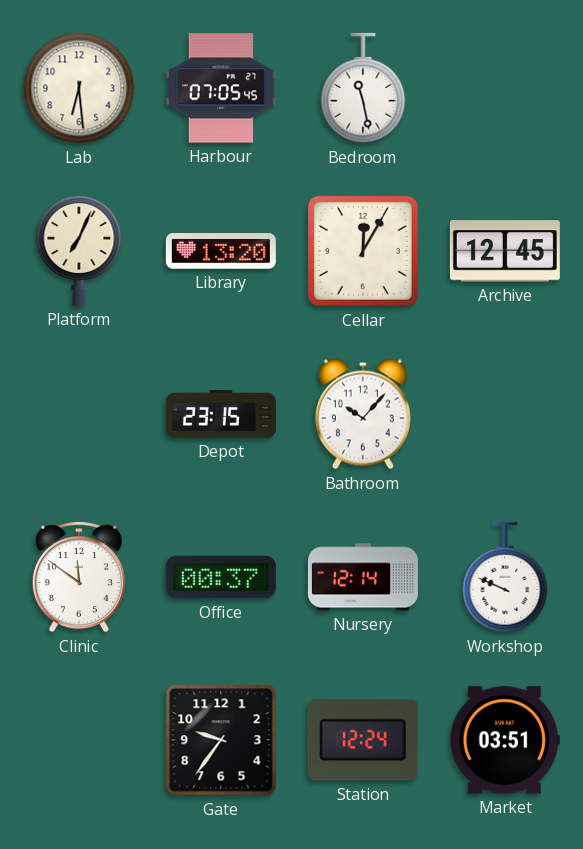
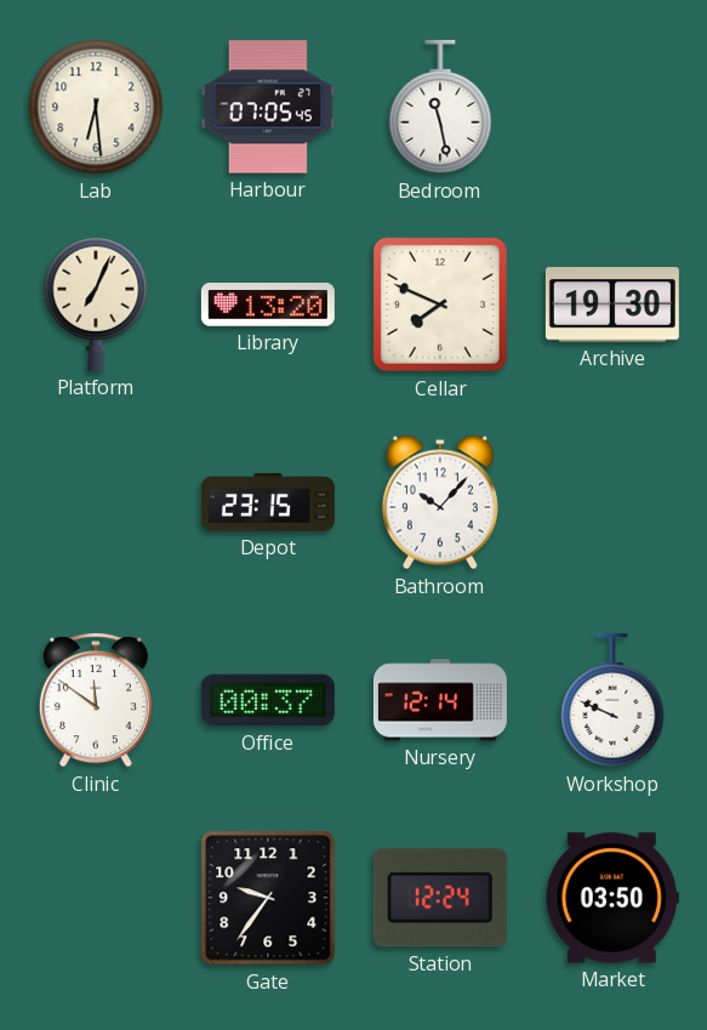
Cellar: 12:05 -> 7:49
Archive: 12:45 -> 19:30
Market: 03:51 -> 03:50
